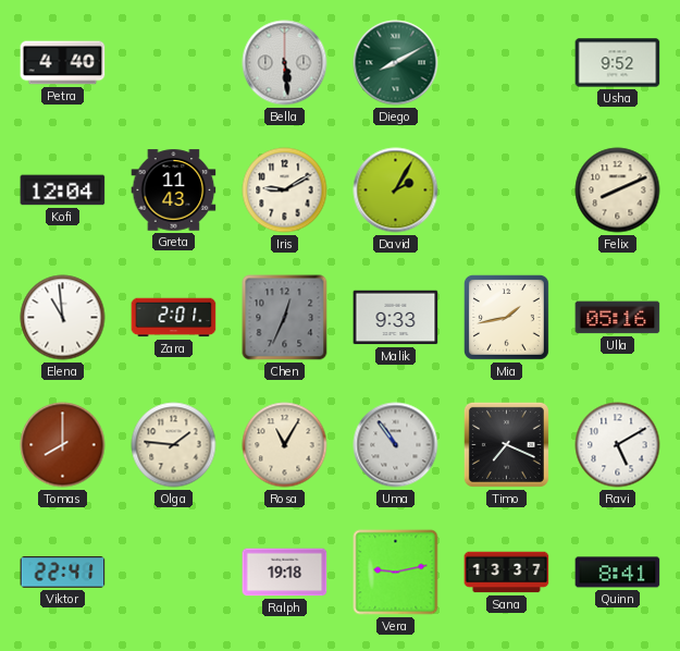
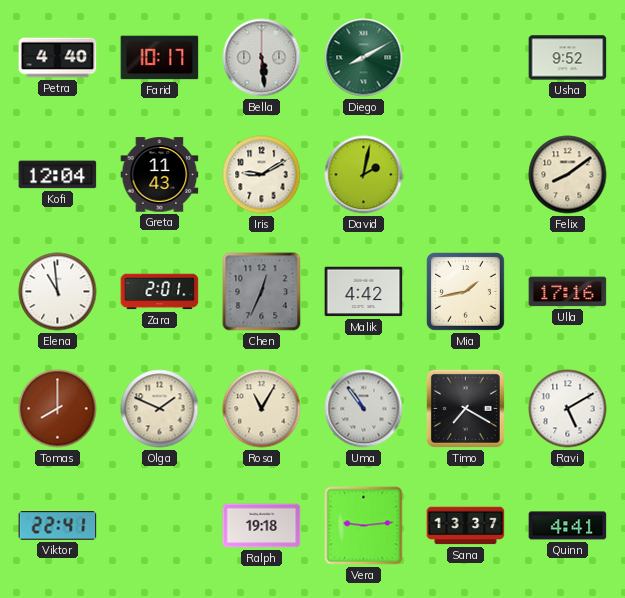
Farid: none -> 10:17
David: 2:05 -> 2:02
Felix: 8:11 -> 8:09
Malik: 9:33 -> 4:42
Ulla: 05:16 -> 17:16
Olga: 1:46 -> 1:49
Timo: 7:19 -> 7:20
Vera: 9:13 -> 9:14
Quinn: 8:41 -> 4:41
